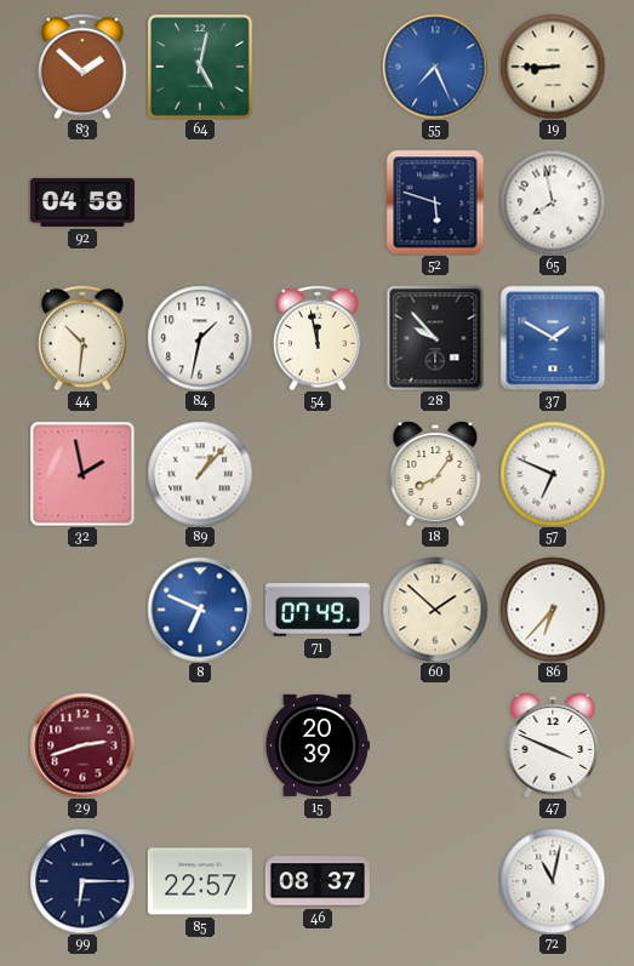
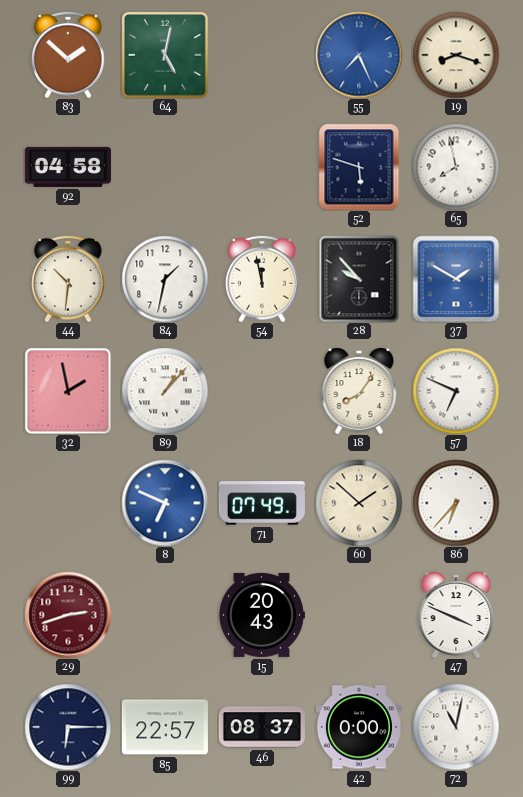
19: 8:45 -> 8:18
15: 20:39 -> 20:43
42: none -> 0:00
